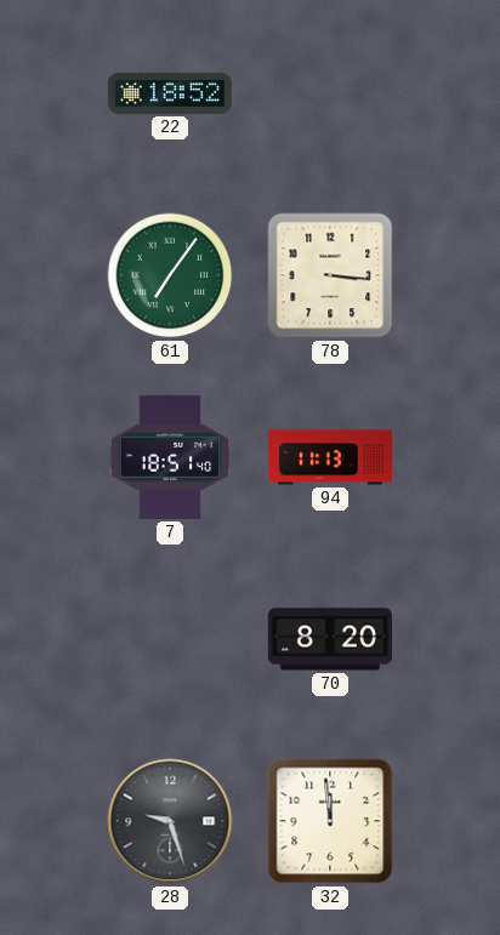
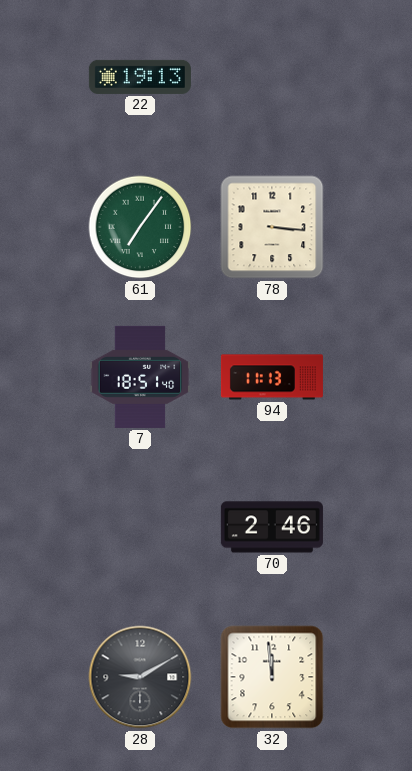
22: 18:52 -> 19:13
70: 8:20 -> 2:46
28: 9:27 -> 9:10
